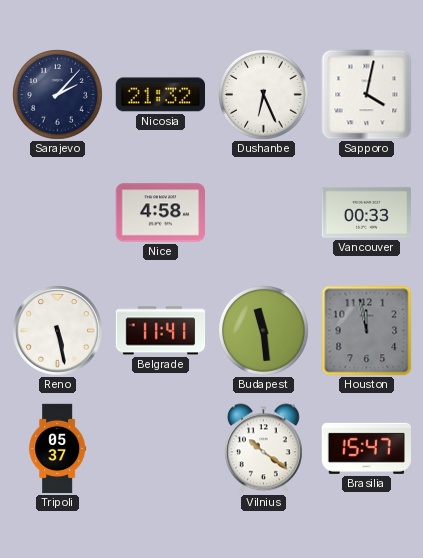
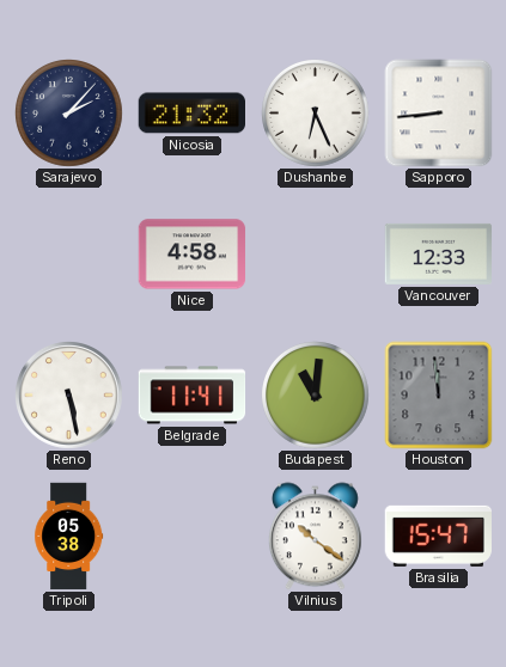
Sapporo: 4:02 -> 8:44
Vancouver: 00:33 -> 12:33
Budapest: 11:29 -> 11:01
Houston: 11:58 -> 11:59
Tripoli: 05:37 -> 05:38
